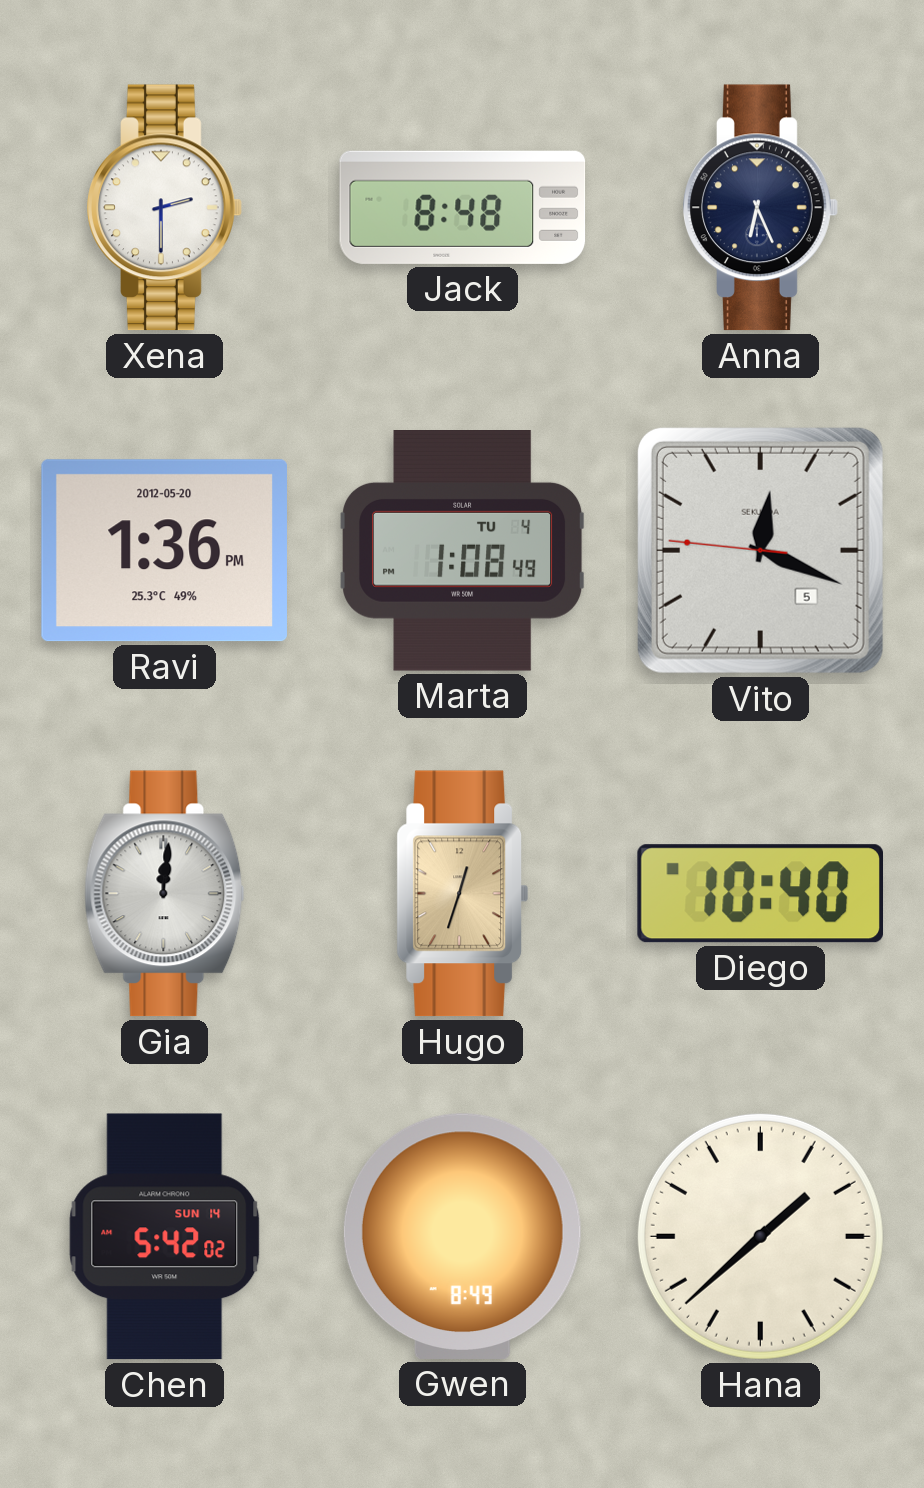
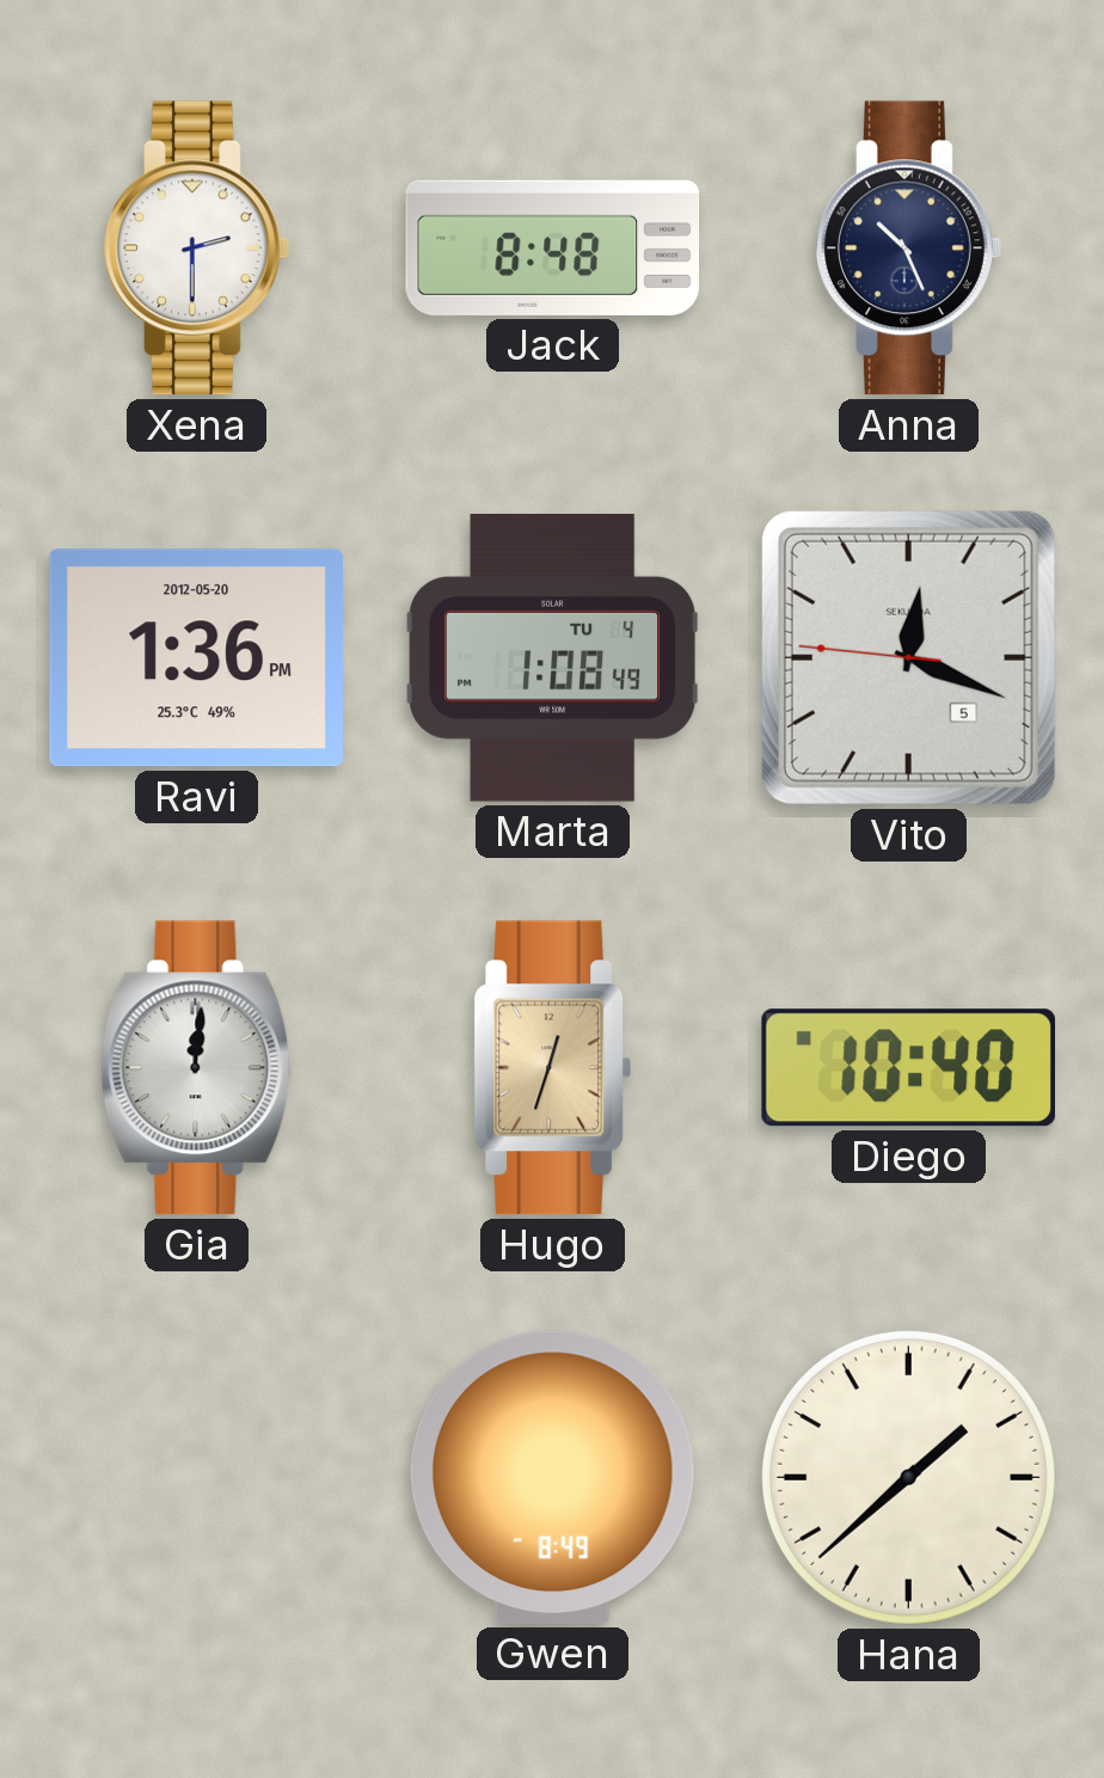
Anna: 6:26 -> 10:26
Chen: 5:42 -> none
